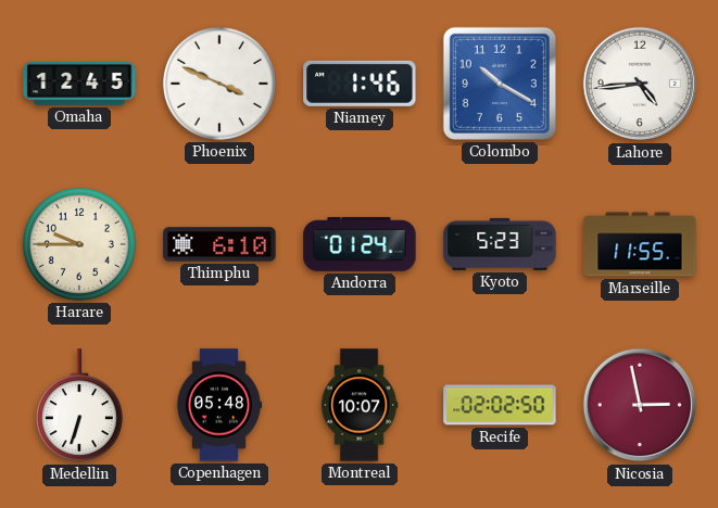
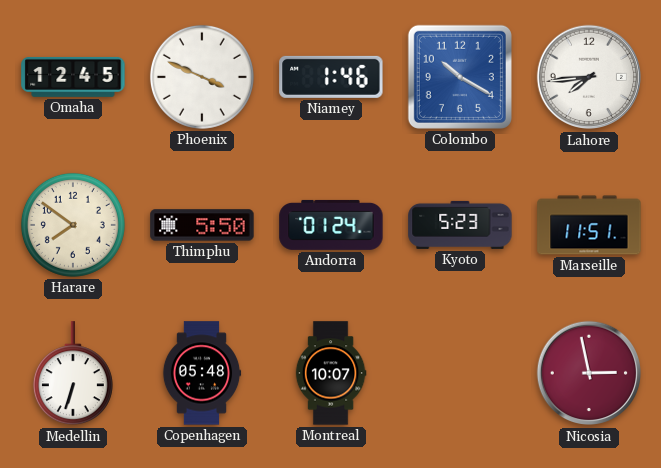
Lahore: 4:44 -> 7:44
Harare: 9:45 -> 7:51
Thimphu: 6:10 -> 5:50
Marseille: 11:55 -> 11:51
Recife: 02:02 -> none
